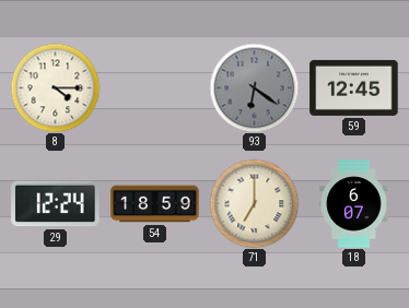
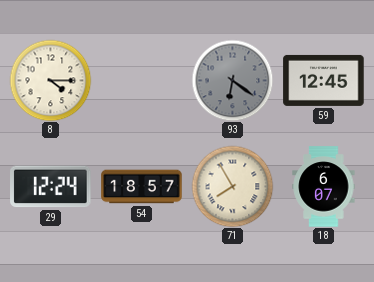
54: 18:59 -> 18:57
71: 7:00 -> 7:55
